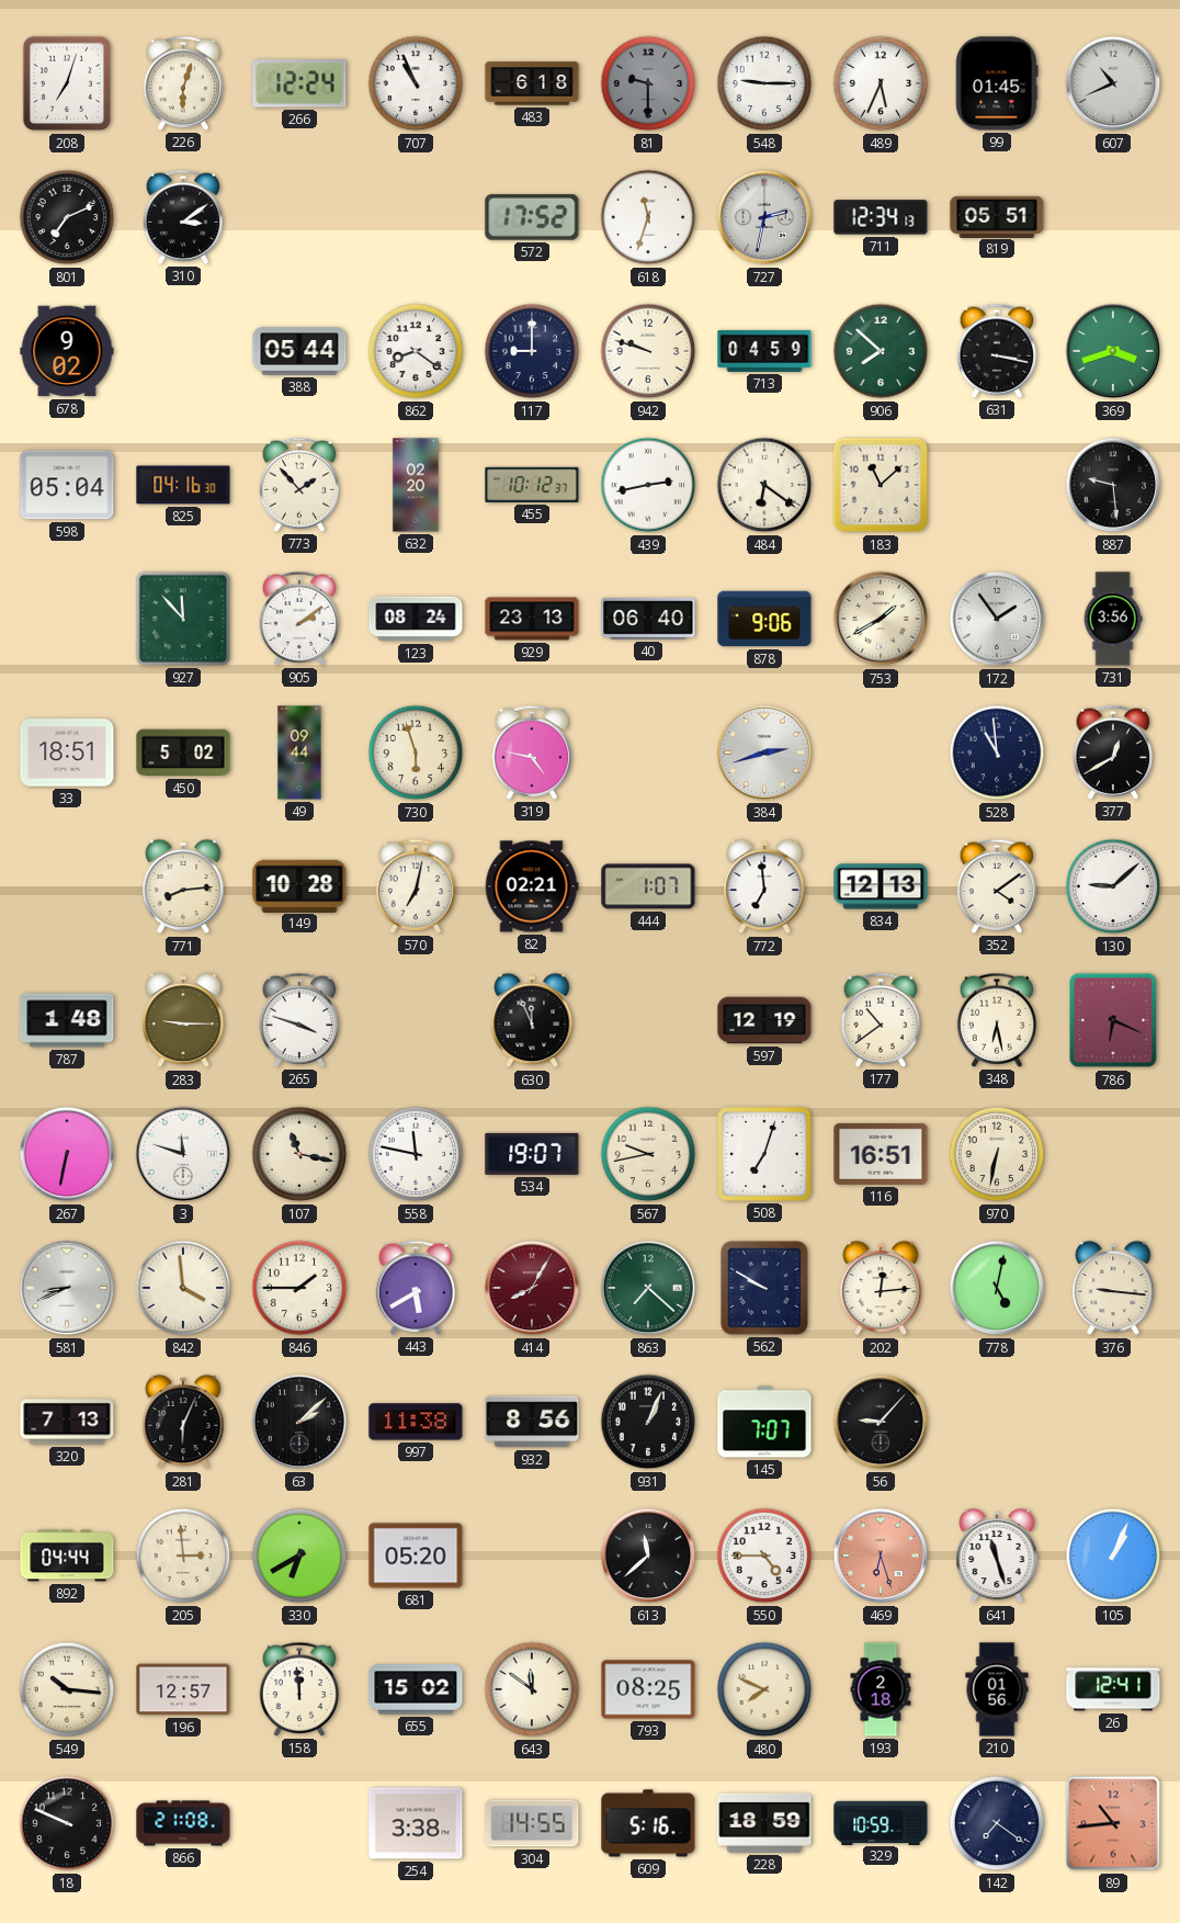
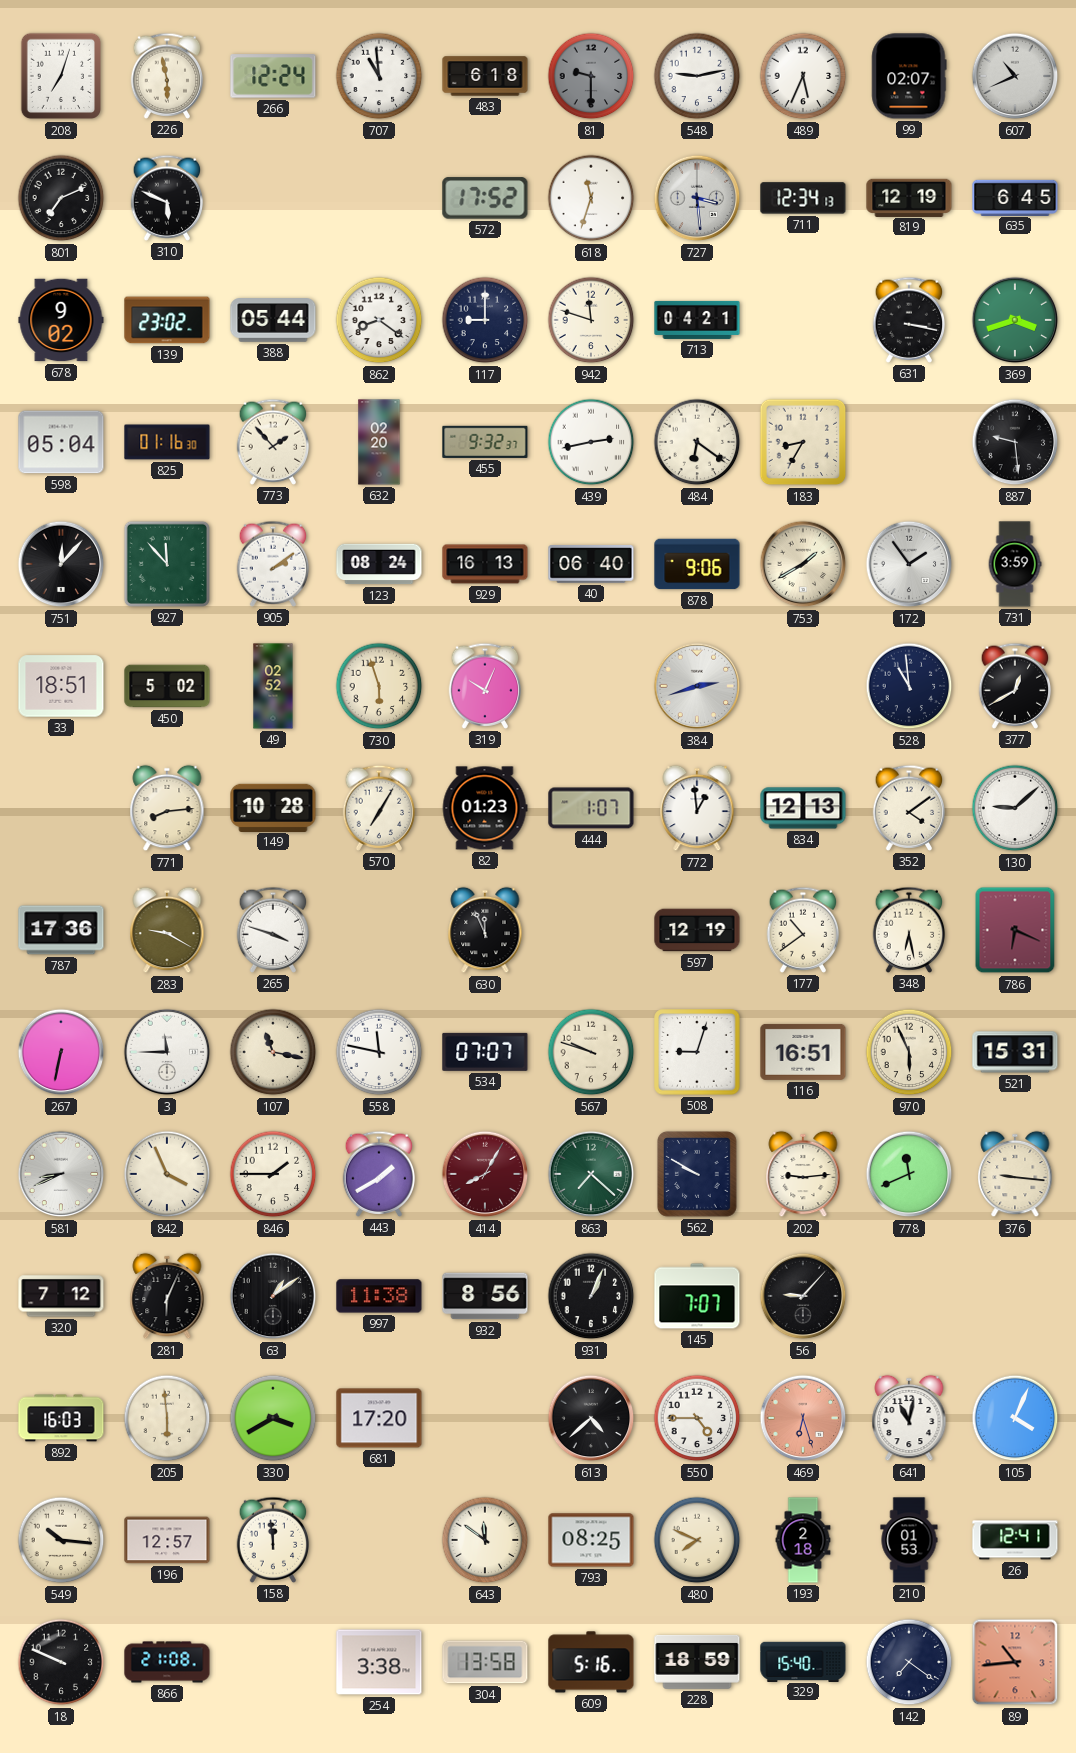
226: 6:03 -> 5:58
707: 10:56 -> 10:59
548: 9:15 -> 9:13
99: 01:45 -> 02:07
310: 3:09 -> 5:49
727: 2:32 -> 3:29
819: 05:51 -> 12:19
635: none -> 6:45
139: none -> 23:02
942: 9:48 -> 11:48
713: 04:59 -> 04:21
906: 7:52 -> none
825: 04:16 -> 01:16
455: 10:12 -> 9:32
183: 11:08 -> 8:35
751: none -> 12:07
929: 23:13 -> 16:13
731: 3:56 -> 3:59
49: 09:44 -> 02:52
319: 4:47 -> 10:04
570: 7:02 -> 7:05
82: 02:21 -> 01:23
772: 6:59 -> 12:59
787: 1:48 -> 17:36
283: 9:15 -> 9:20
3: 11:48 -> 11:45
534: 19:07 -> 07:07
567: 9:43 -> 9:48
508: 7:03 -> 9:03
970: 6:32 -> 5:56
521: none -> 15:31
842: 3:59 -> 3:56
443: 5:40 -> 1:40
202: 12:14 -> 9:14
778: 5:02 -> 11:41
320: 7:13 -> 7:12
63: 2:08 -> 1:09
892: 04:44 -> 16:03
205: 2:59 -> 5:59
330: 6:40 -> 3:40
681: 05:20 -> 17:20
613: 11:38 -> 4:38
641: 11:27 -> 11:02
105: 1:04 -> 4:04
655: 15:02 -> none
210: 01:56 -> 01:53
304: 14:55 -> 13:58
329: 10:59 -> 15:40
